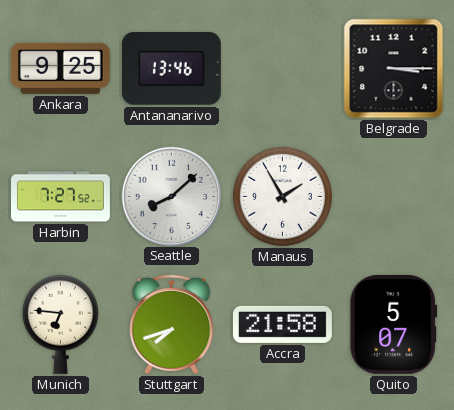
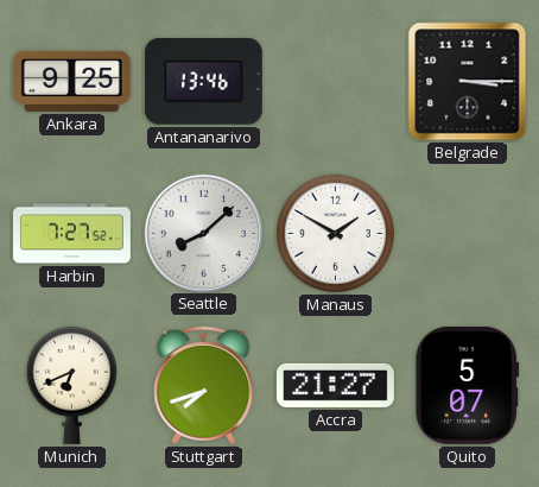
Manaus: 1:55 -> 1:50
Munich: 6:46 -> 6:41
Accra: 21:58 -> 21:27
